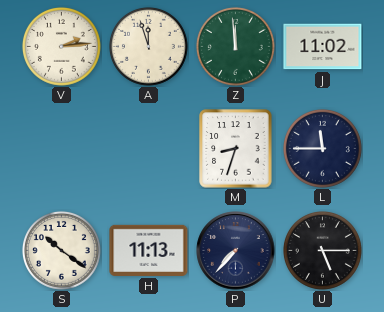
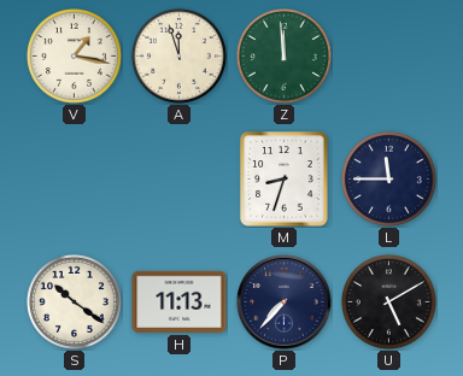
V: 2:14 -> 1:17
J: 11:02 -> none
U: 5:15 -> 5:10
